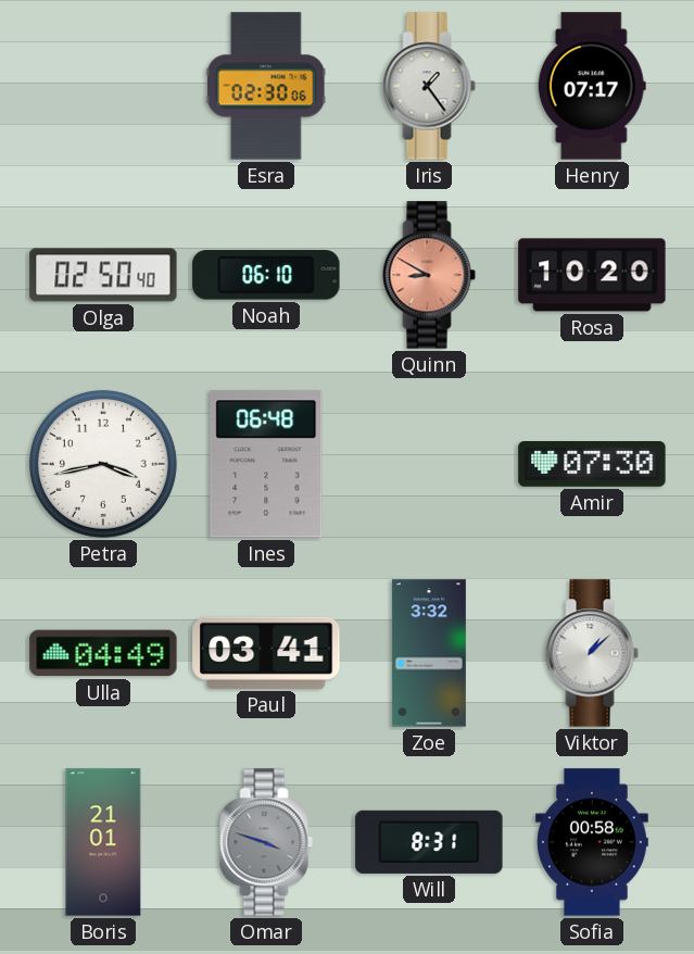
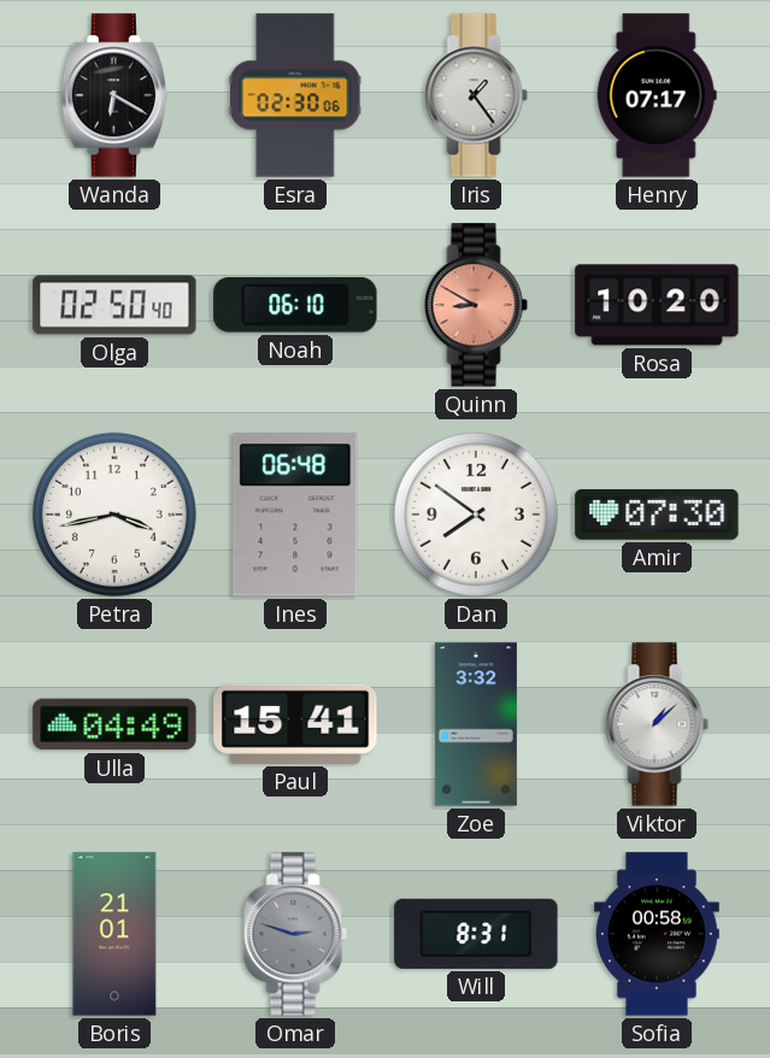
Wanda: none -> 6:20
Dan: none -> 7:51
Paul: 03:41 -> 15:41
Omar: 3:48 -> 2:48
